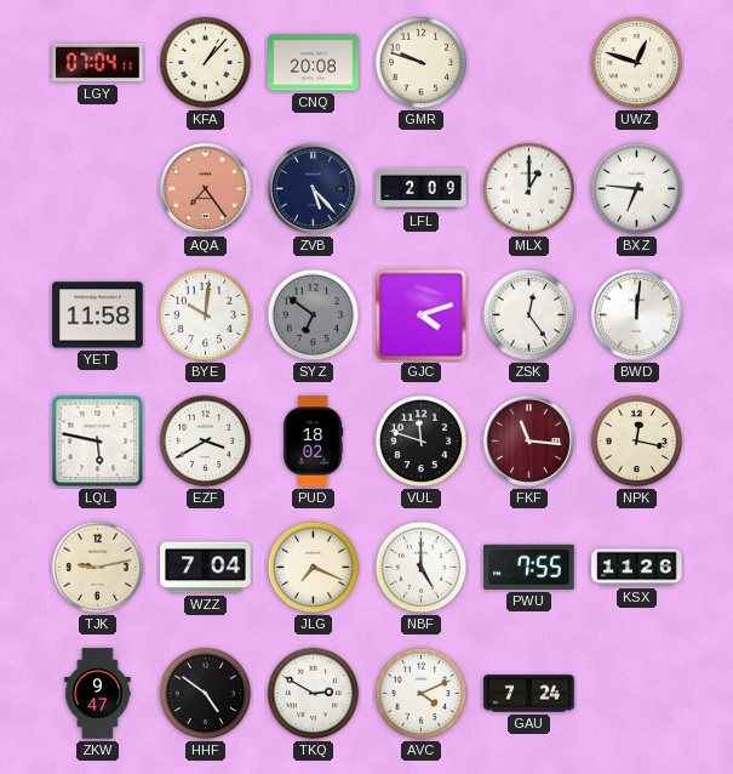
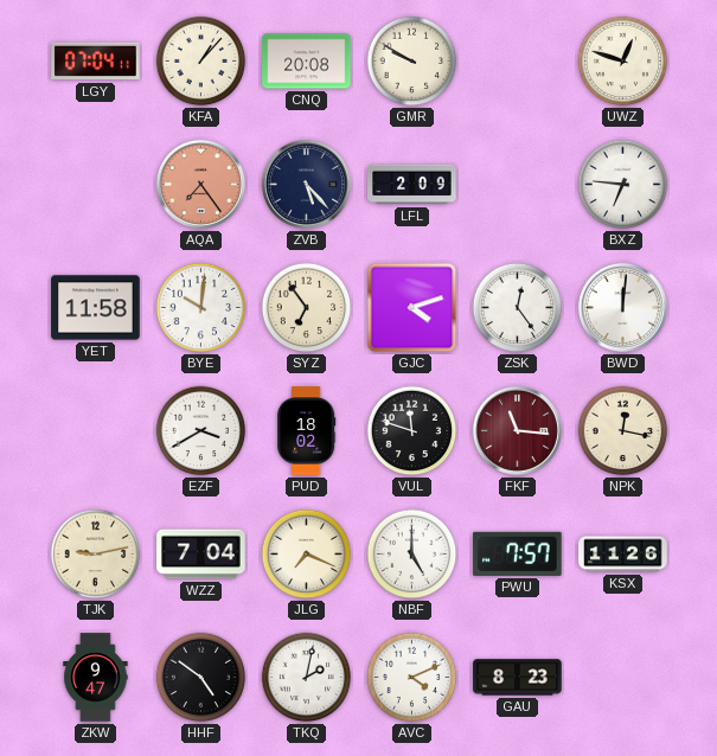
GMR: 9:48 -> 9:50
MLX: 1:00 -> none
SYZ: 6:51 -> 6:54
SYZ dial: grey -> cream
LQL: 5:47 -> none
PWU: 7:55 -> 7:57
TKQ: 2:50 -> 2:02
GAU: 7:24 -> 8:23
